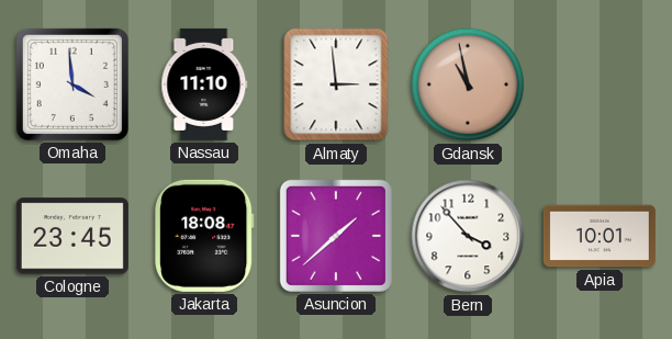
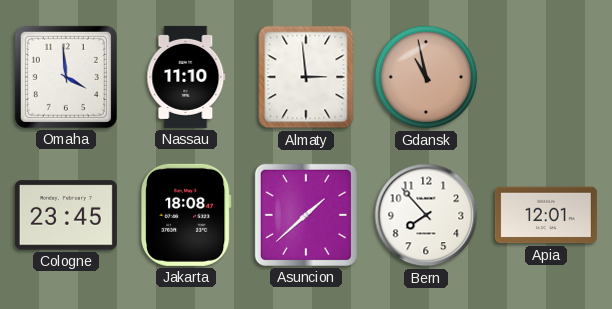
Bern: 3:53 -> 7:53
Apia: 10:01 -> 12:01
